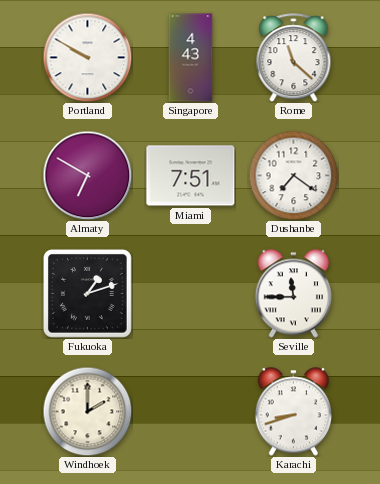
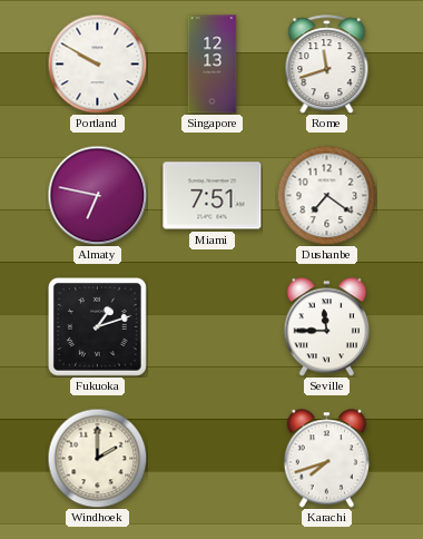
Singapore: 4:43 -> 12:13
Rome: 11:22 -> 11:42
Almaty: 6:50 -> 6:47
Karachi: 8:42 -> 7:42
